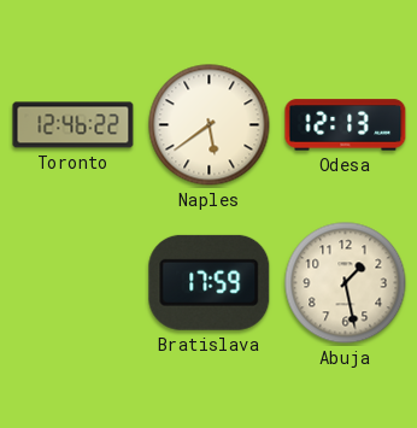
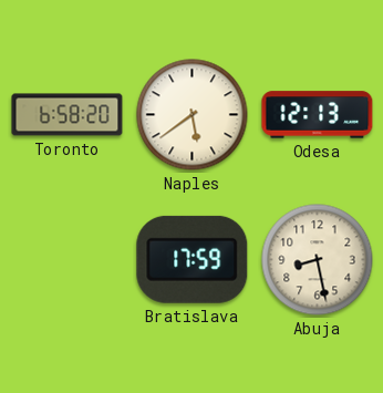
Toronto: 12:46 -> 6:58
Abuja: 1:28 -> 8:28
